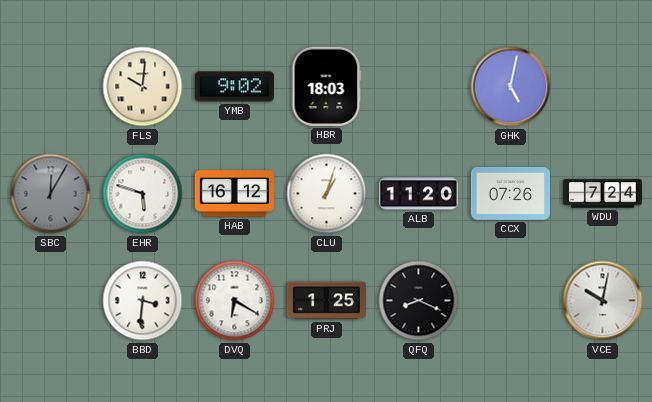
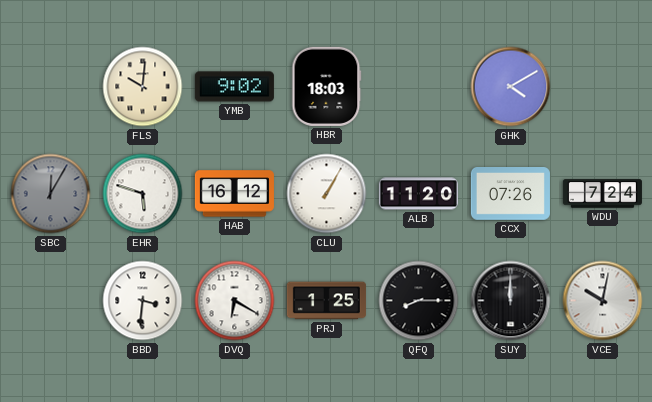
GHK: 5:02 -> 4:10
CLU: 1:03 -> 1:05
QFQ: 8:19 -> 8:15
SUY: none -> 12:00
